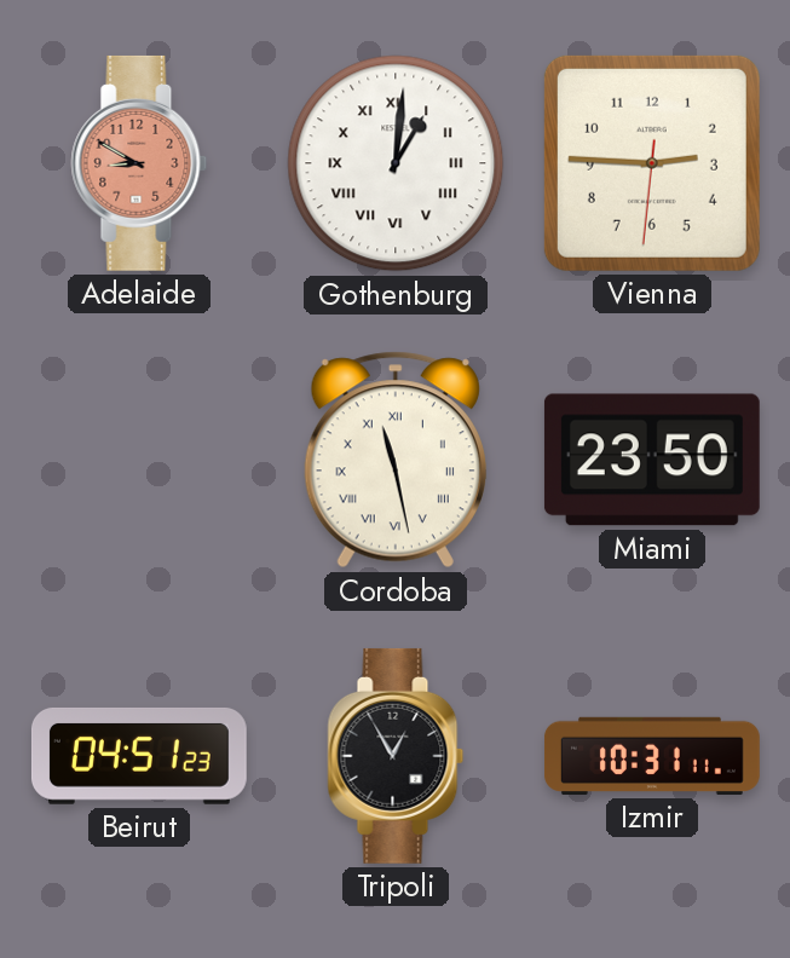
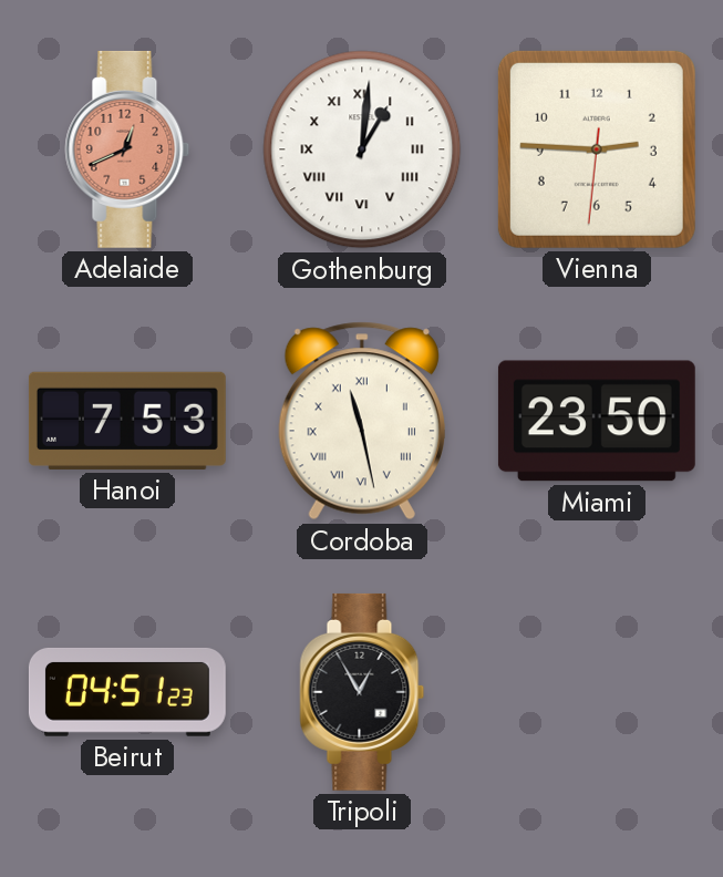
Adelaide: 8:50 -> 12:41
Hanoi: none -> 7:53
Izmir: 10:31 -> none
